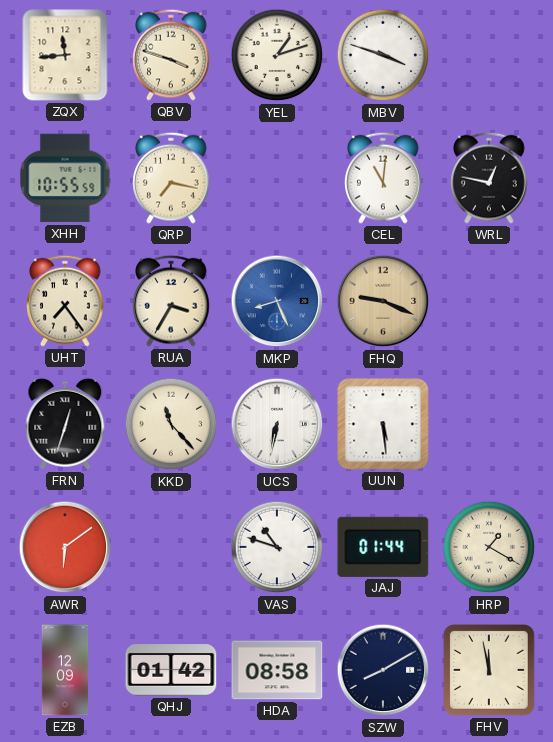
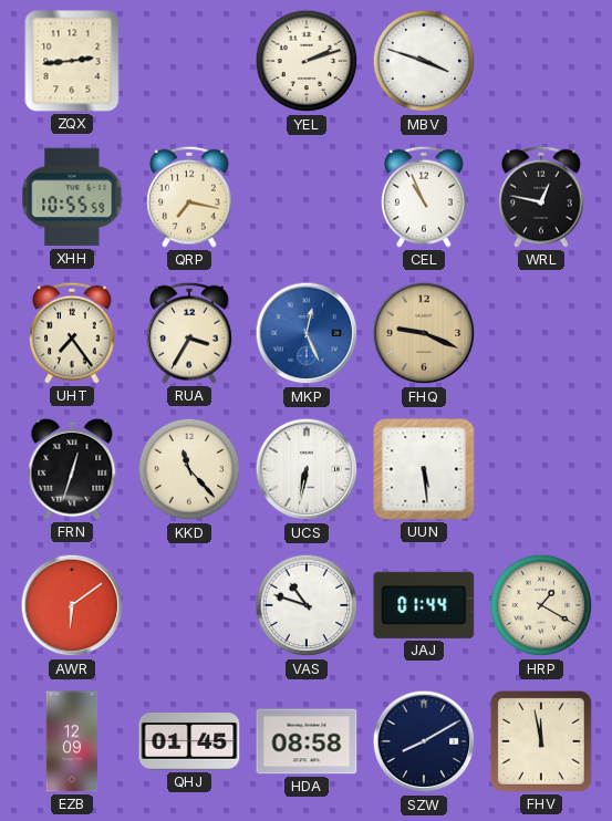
ZQX: 11:44 -> 2:44
QBV: 3:48 -> none
YEL: 1:12 -> 2:12
CEL: 11:01 -> 10:56
MKP: 8:26 -> 12:26
QHJ: 01:42 -> 01:45
